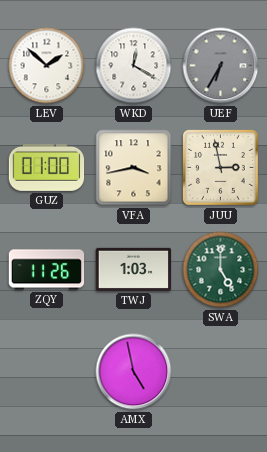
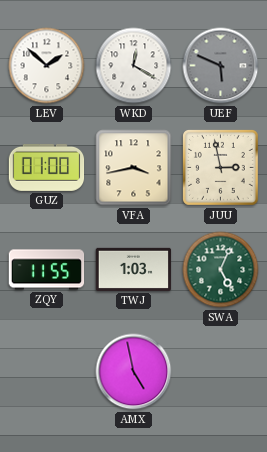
UEF: 6:35 -> 5:49
ZQY: 11:26 -> 11:55
SWA: 5:00 -> 5:04
